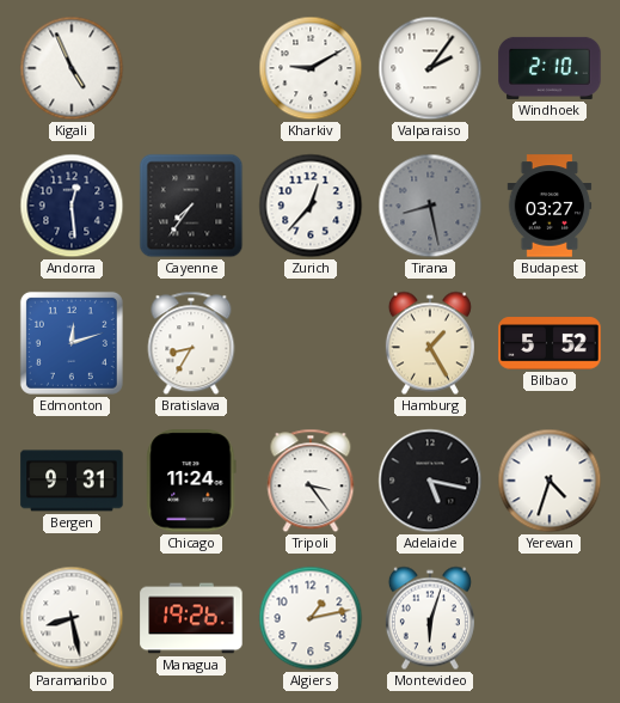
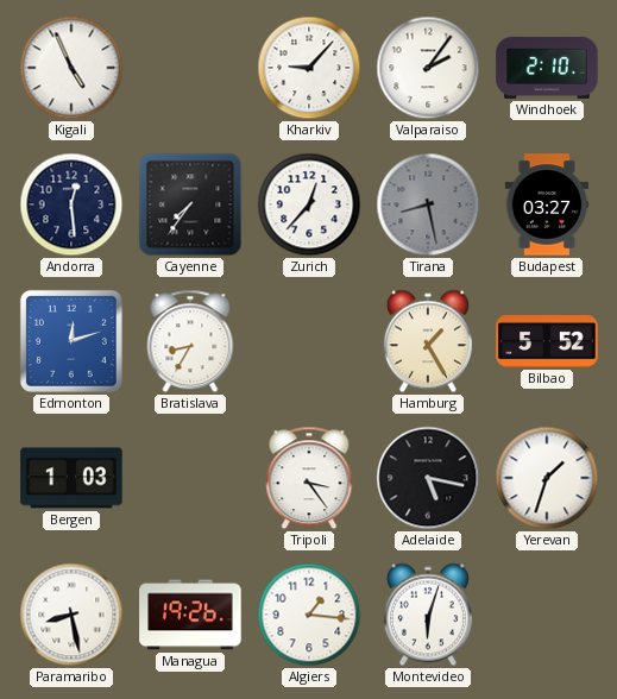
Kharkiv: 9:10 -> 9:07
Bergen: 9:31 -> 1:03
Chicago: 11:24 -> none
Yerevan: 4:33 -> 1:33
Algiers: 1:13 -> 1:16
